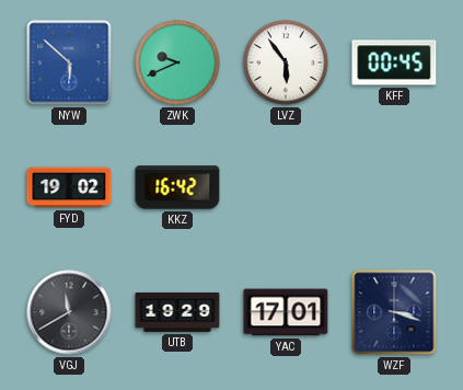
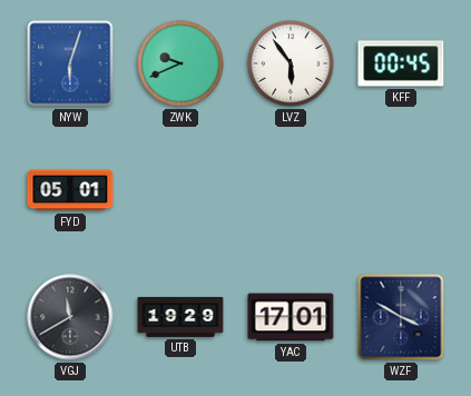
NYW: 5:52 -> 6:03
FYD: 19:02 -> 05:01
KKZ: 16:42 -> none
WZF: 3:18 -> 3:50
